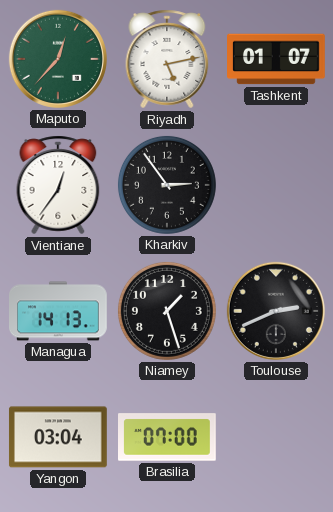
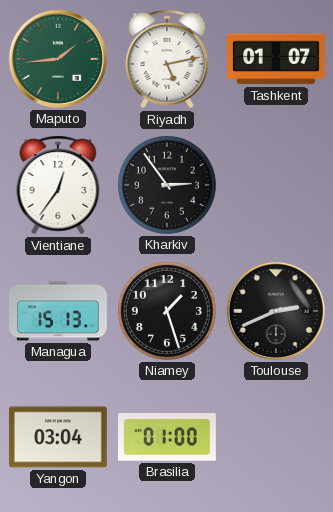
Maputo: 12:37 -> 1:44
Managua: 14:13 -> 15:13
Brasilia: 07:00 -> 01:00
